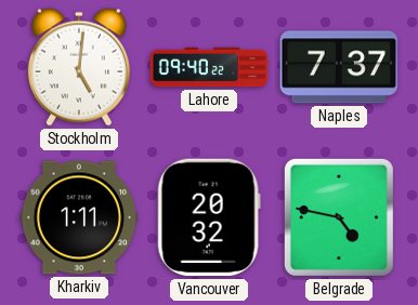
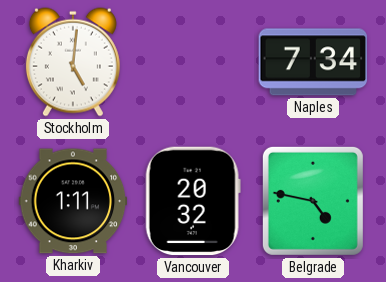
Lahore: 09:40 -> none
Naples: 7:37 -> 7:34
